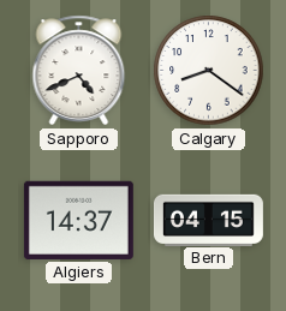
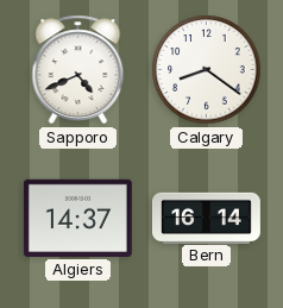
Bern: 04:15 -> 16:14
